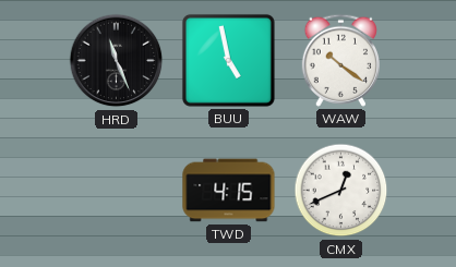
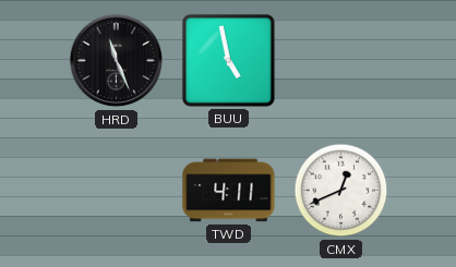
WAW: 10:21 -> none
TWD: 4:15 -> 4:11
